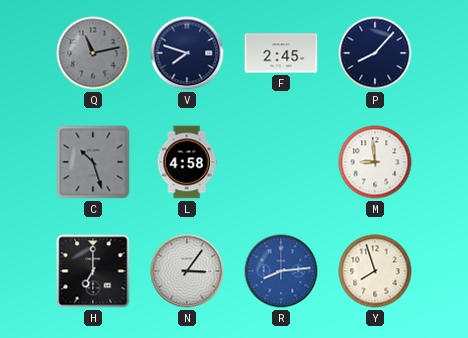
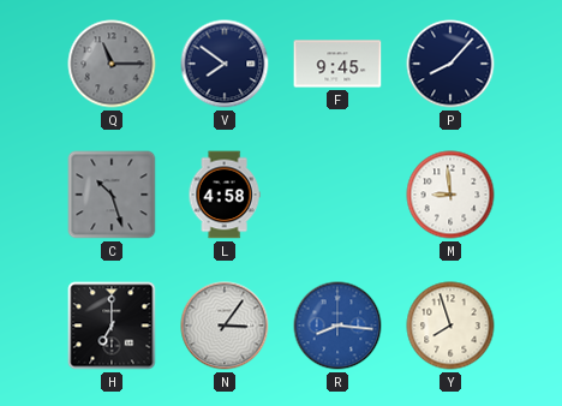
Q: 11:13 -> 11:15
V: 7:48 -> 7:51
F: 2:45 -> 9:45
R: 8:14 -> 8:16
